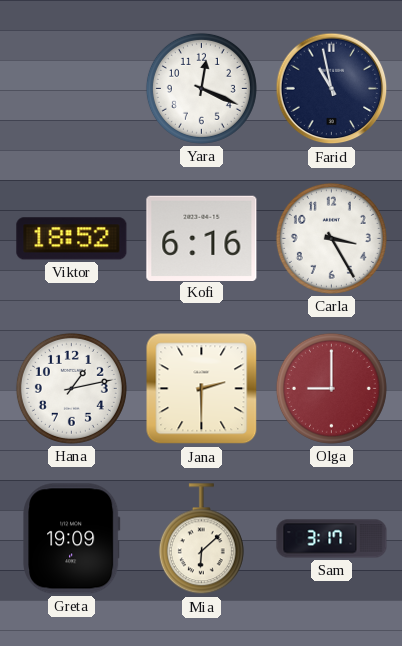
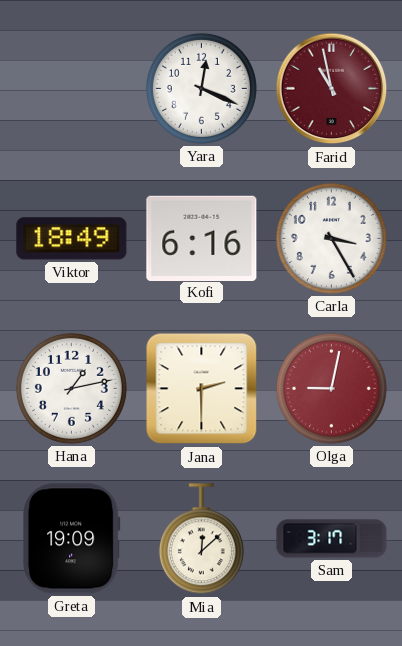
Farid dial: navy -> burgundy
Viktor: 18:52 -> 18:49
Olga: 9:00 -> 9:02
Mia: 6:08 -> 12:08
